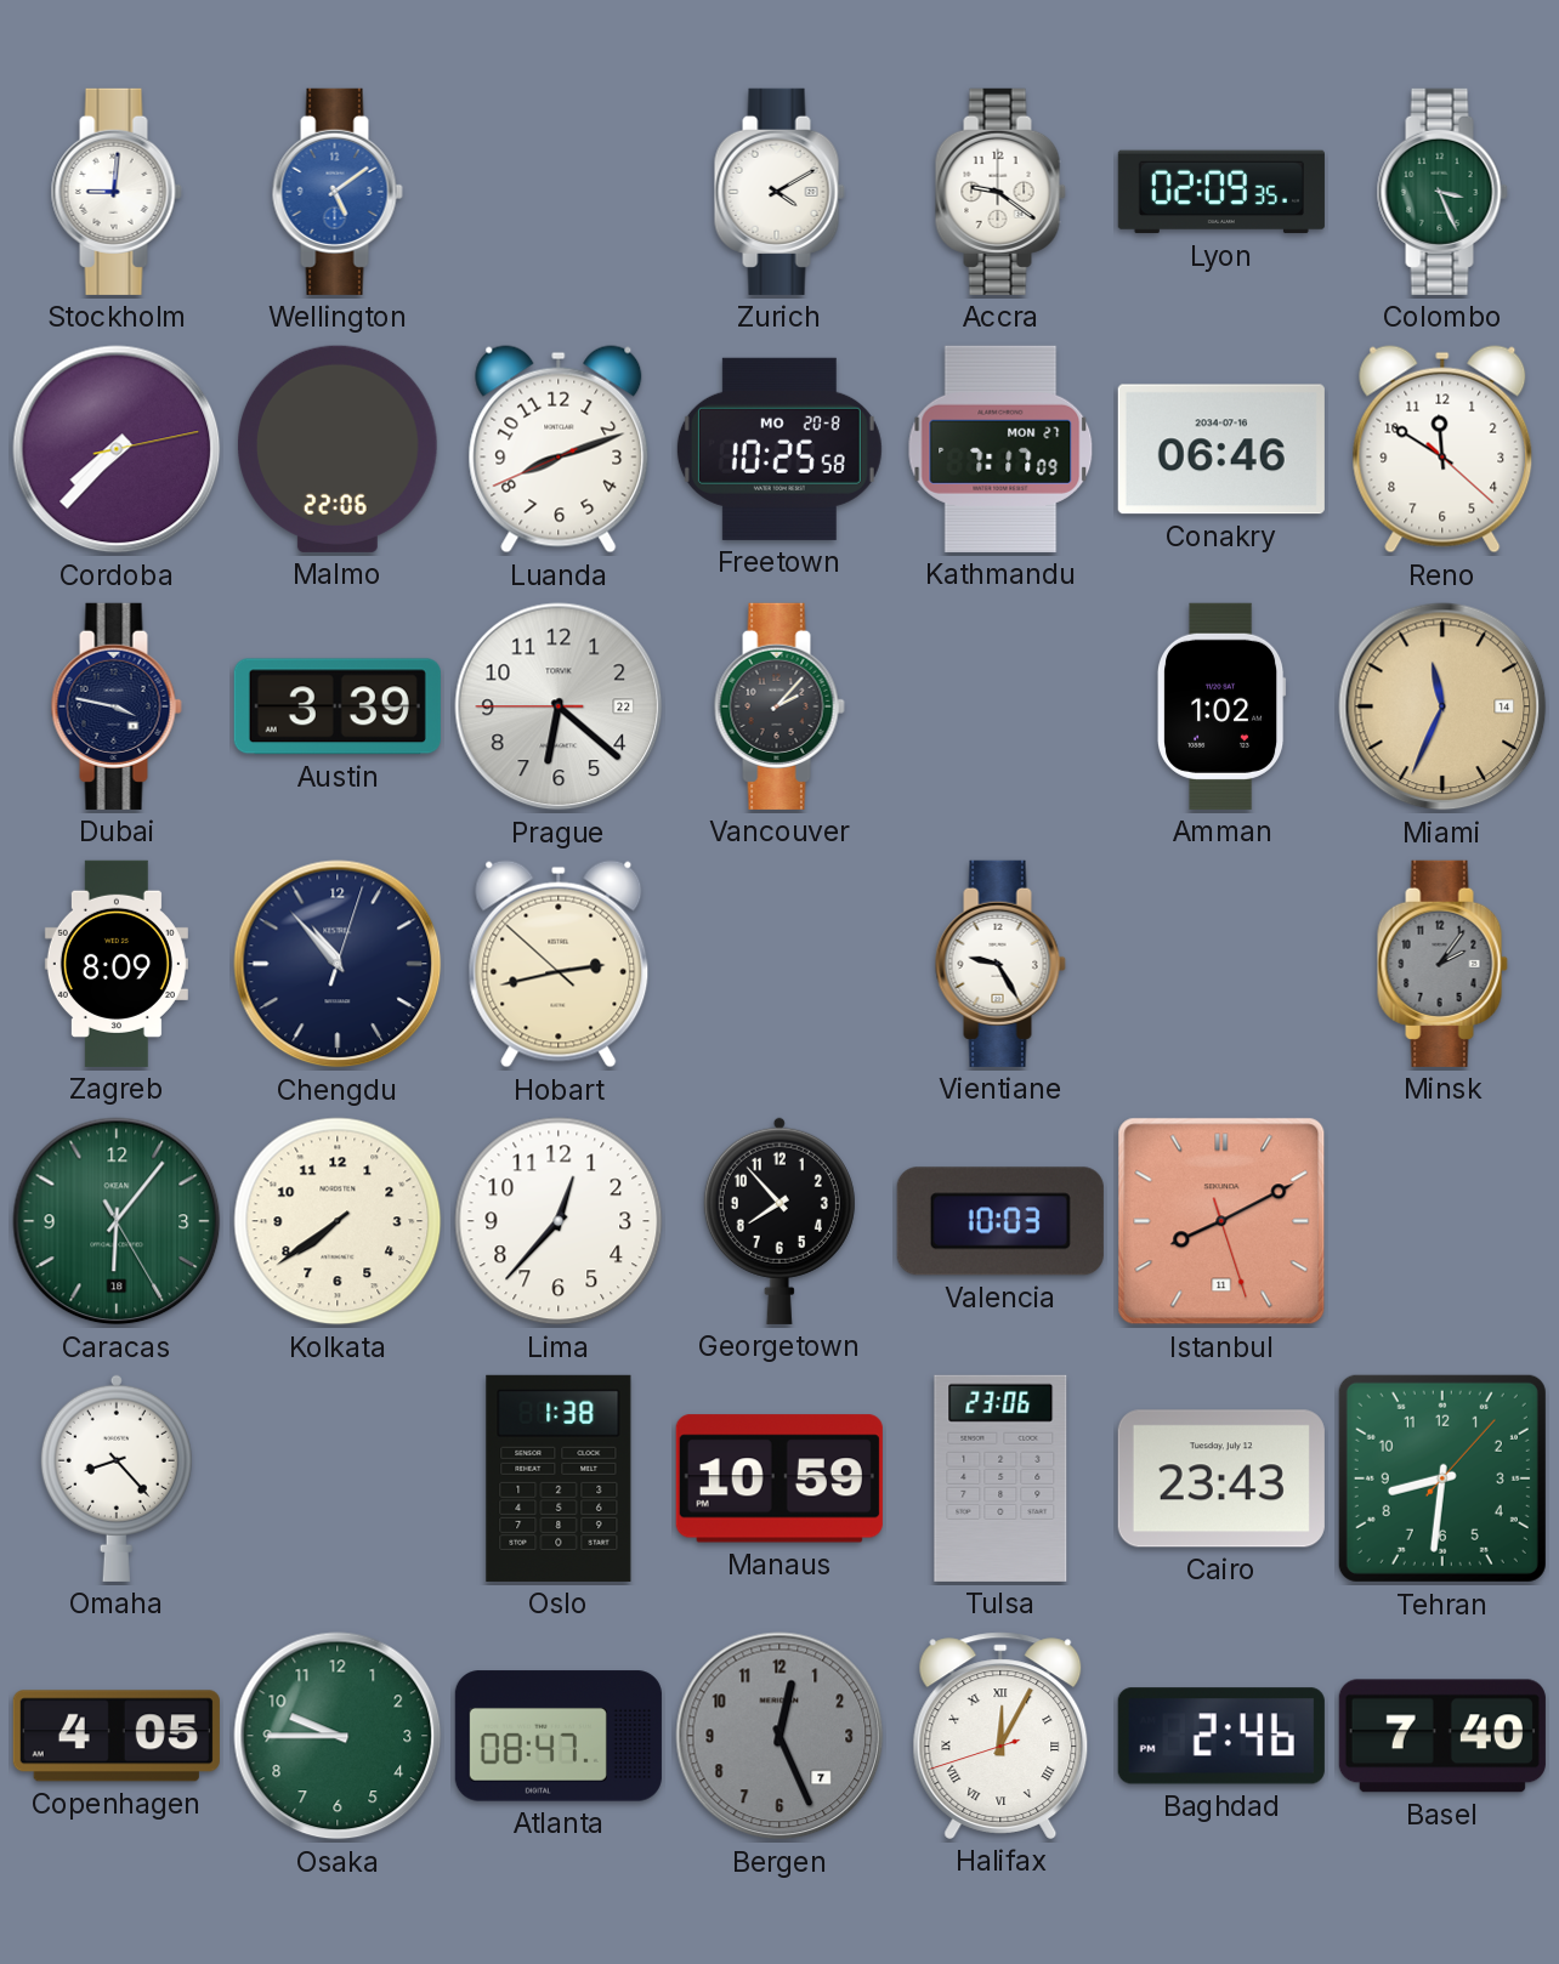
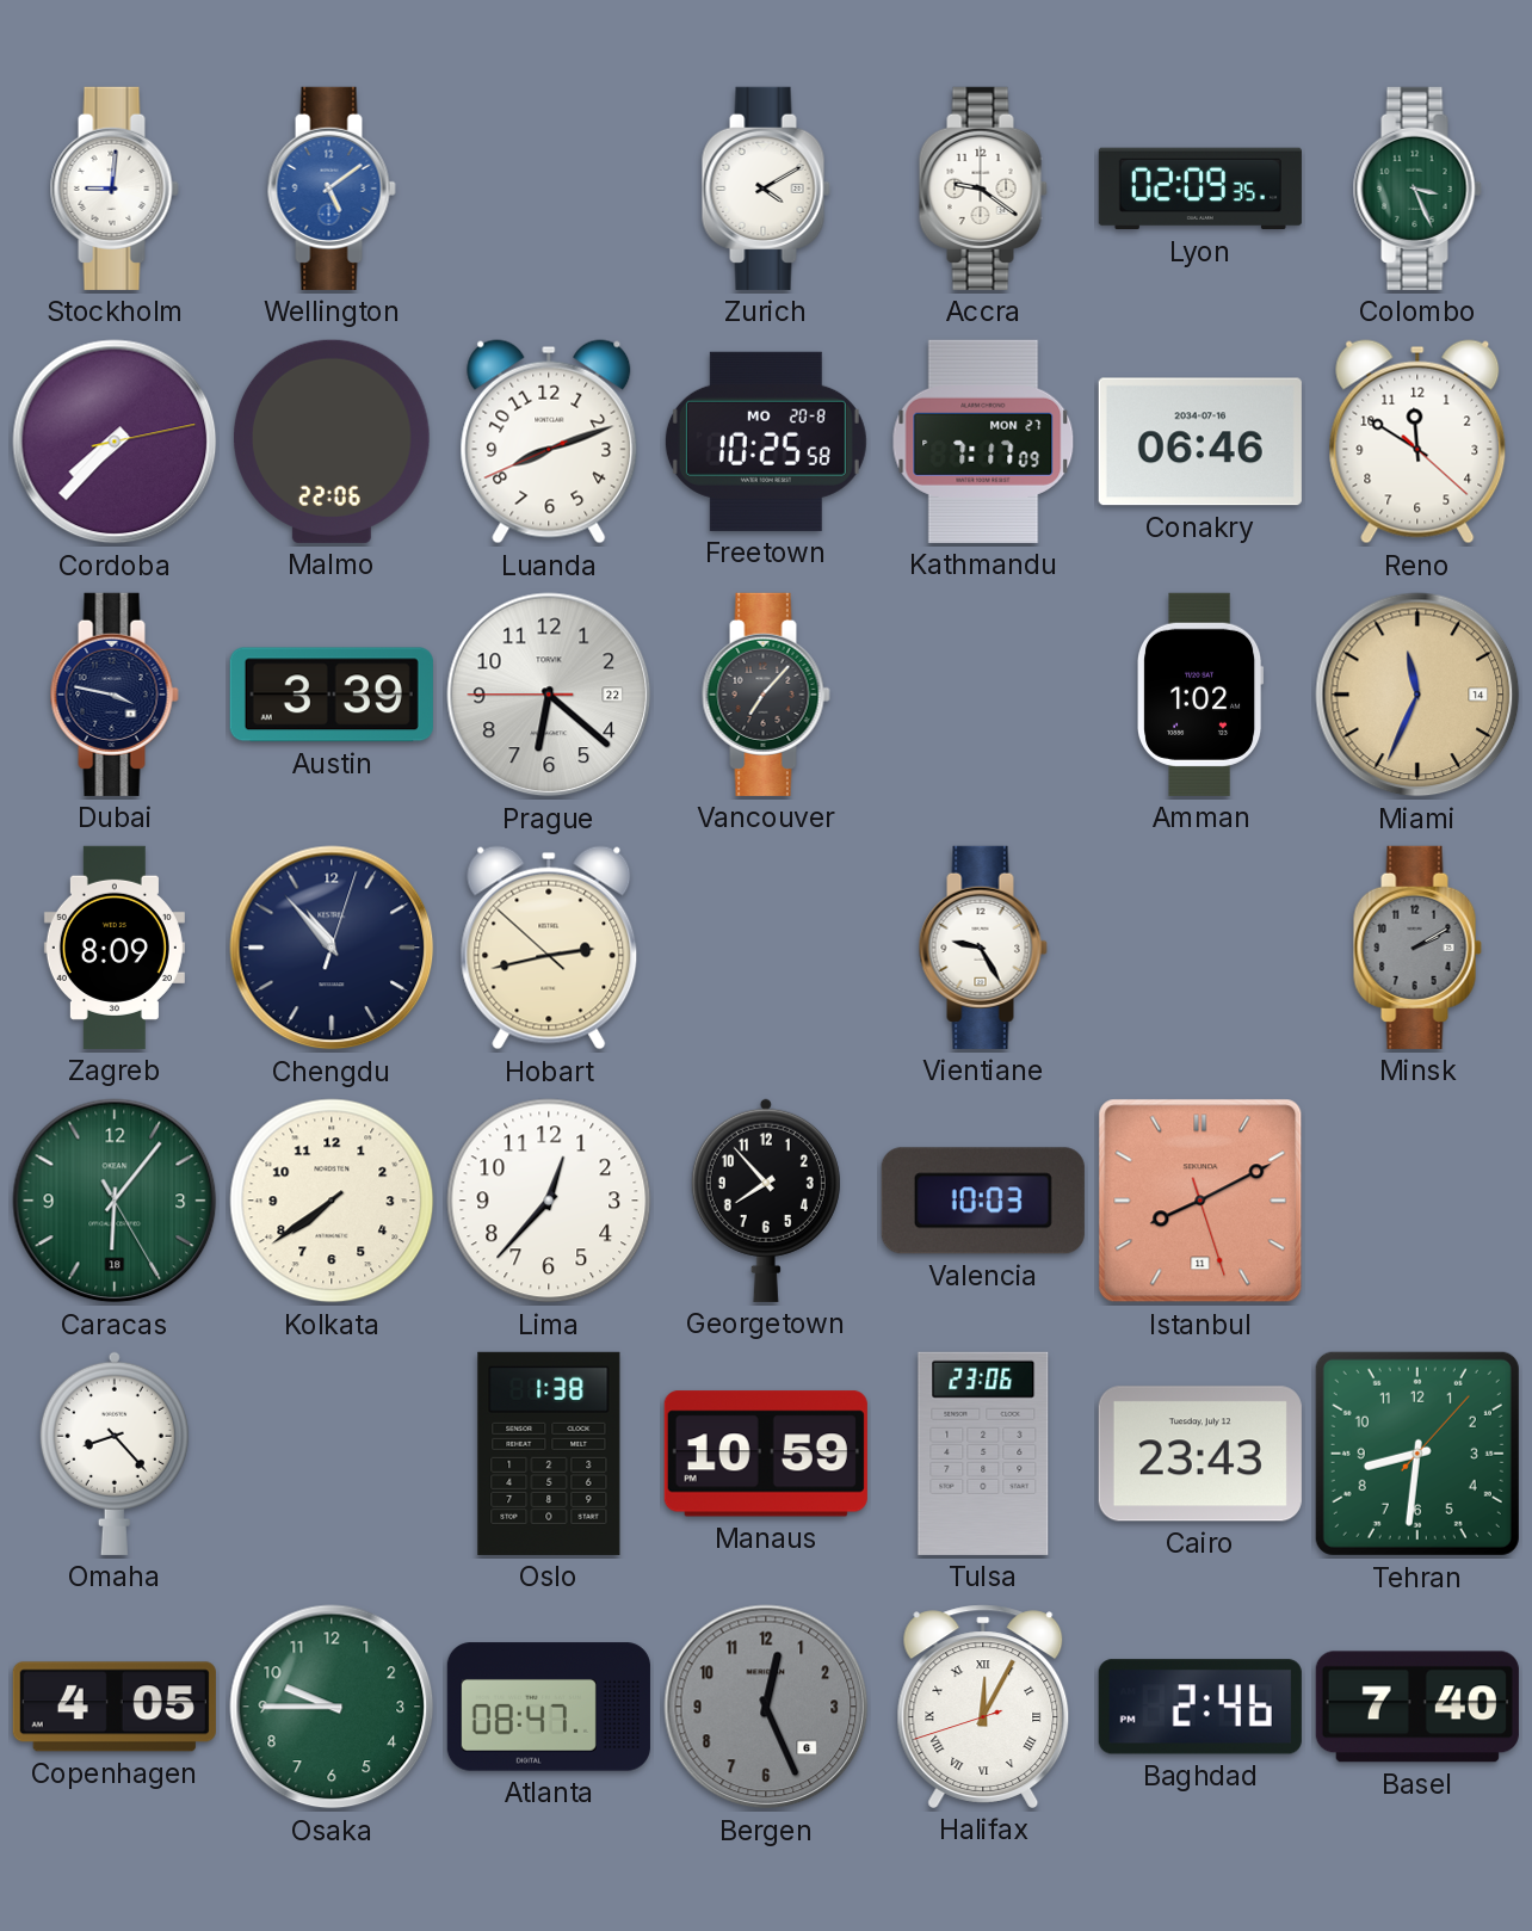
Vancouver: 2:07 -> 7:07
Minsk: 2:06 -> 2:10
Bergen date: 7 -> 6
